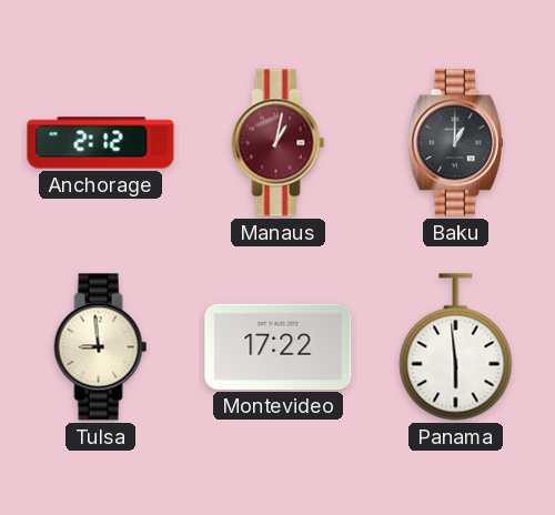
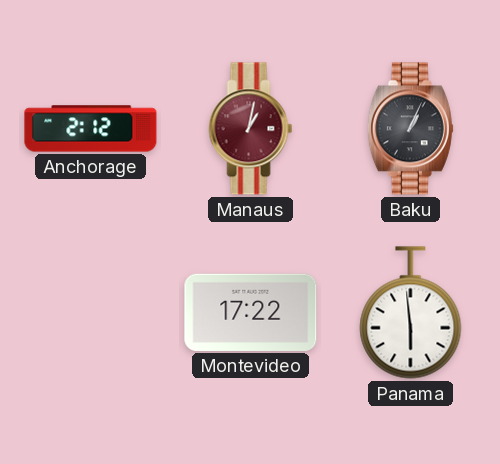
Baku: 1:00 -> 1:04
Tulsa: 8:59 -> none
